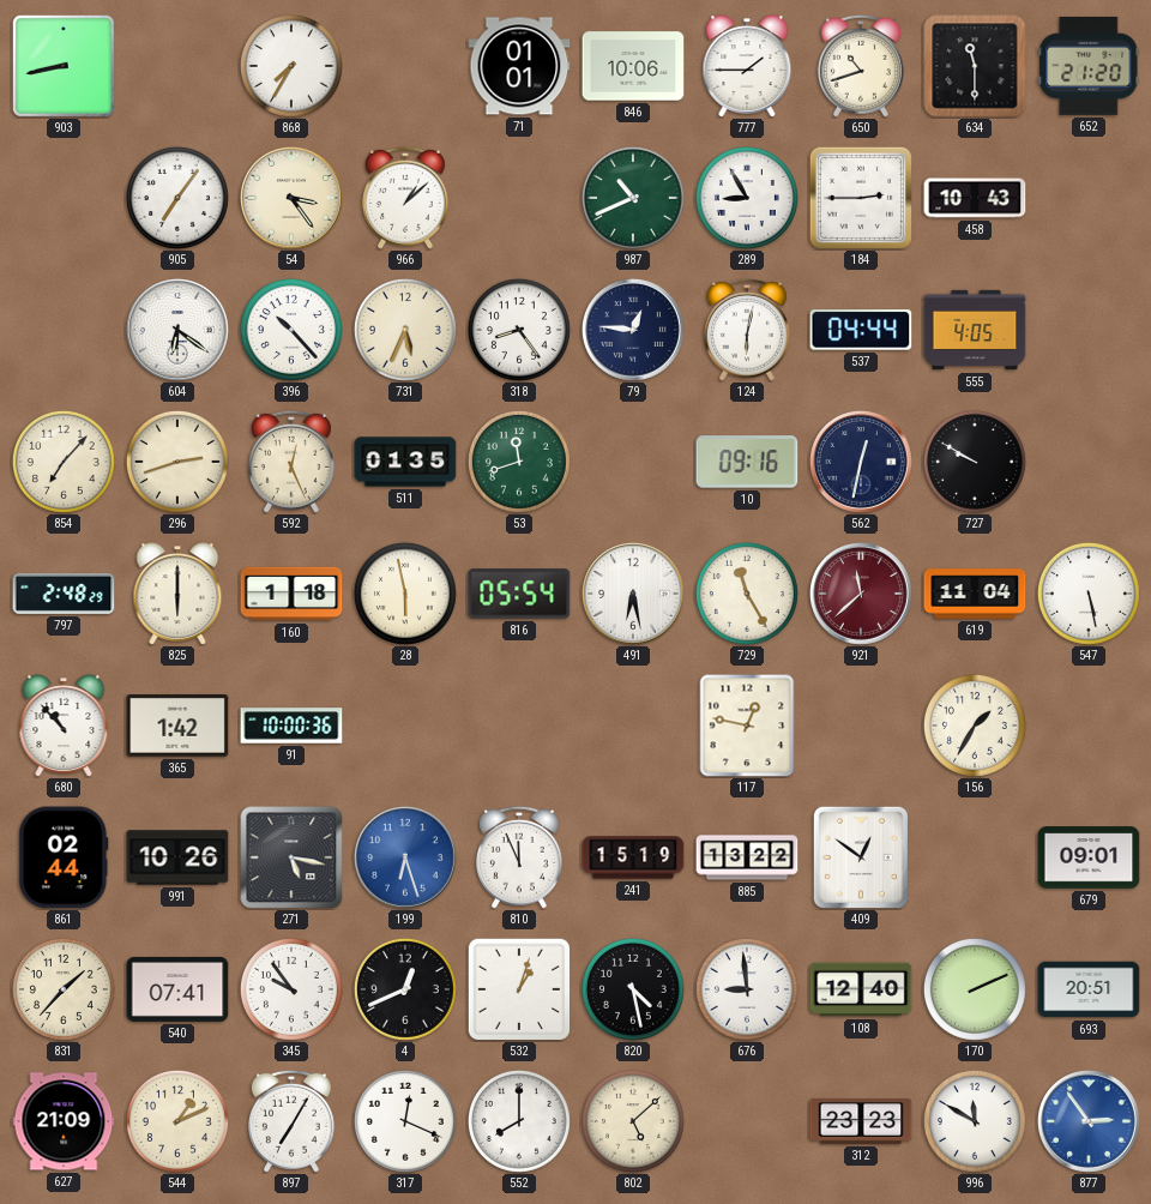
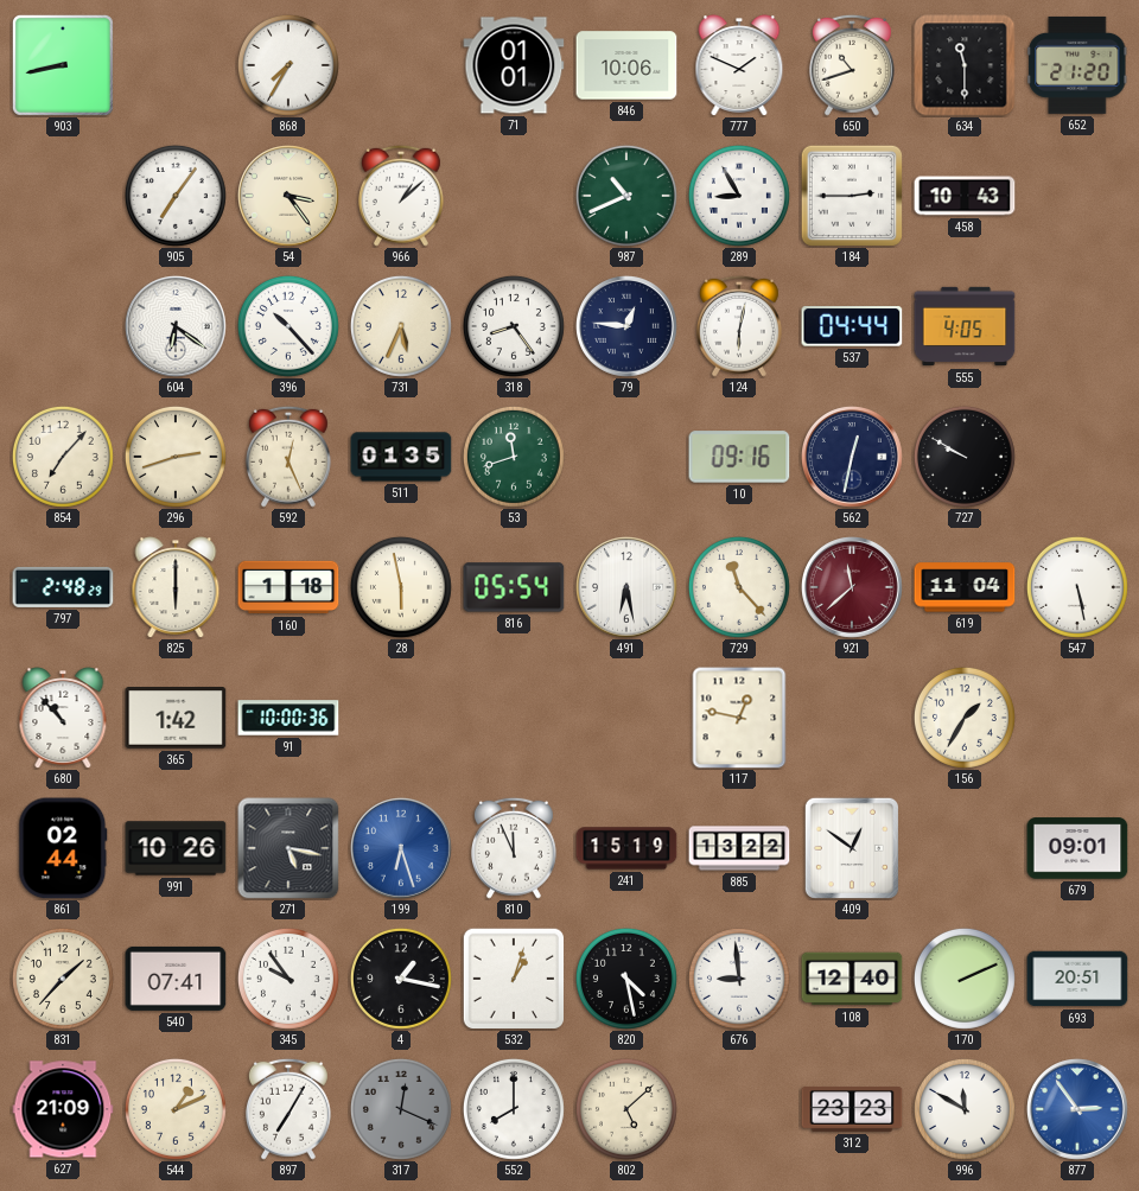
777: 1:45 -> 1:49
729: 11:25 -> 11:23
4: 12:41 -> 1:17
317 dial: white -> grey
